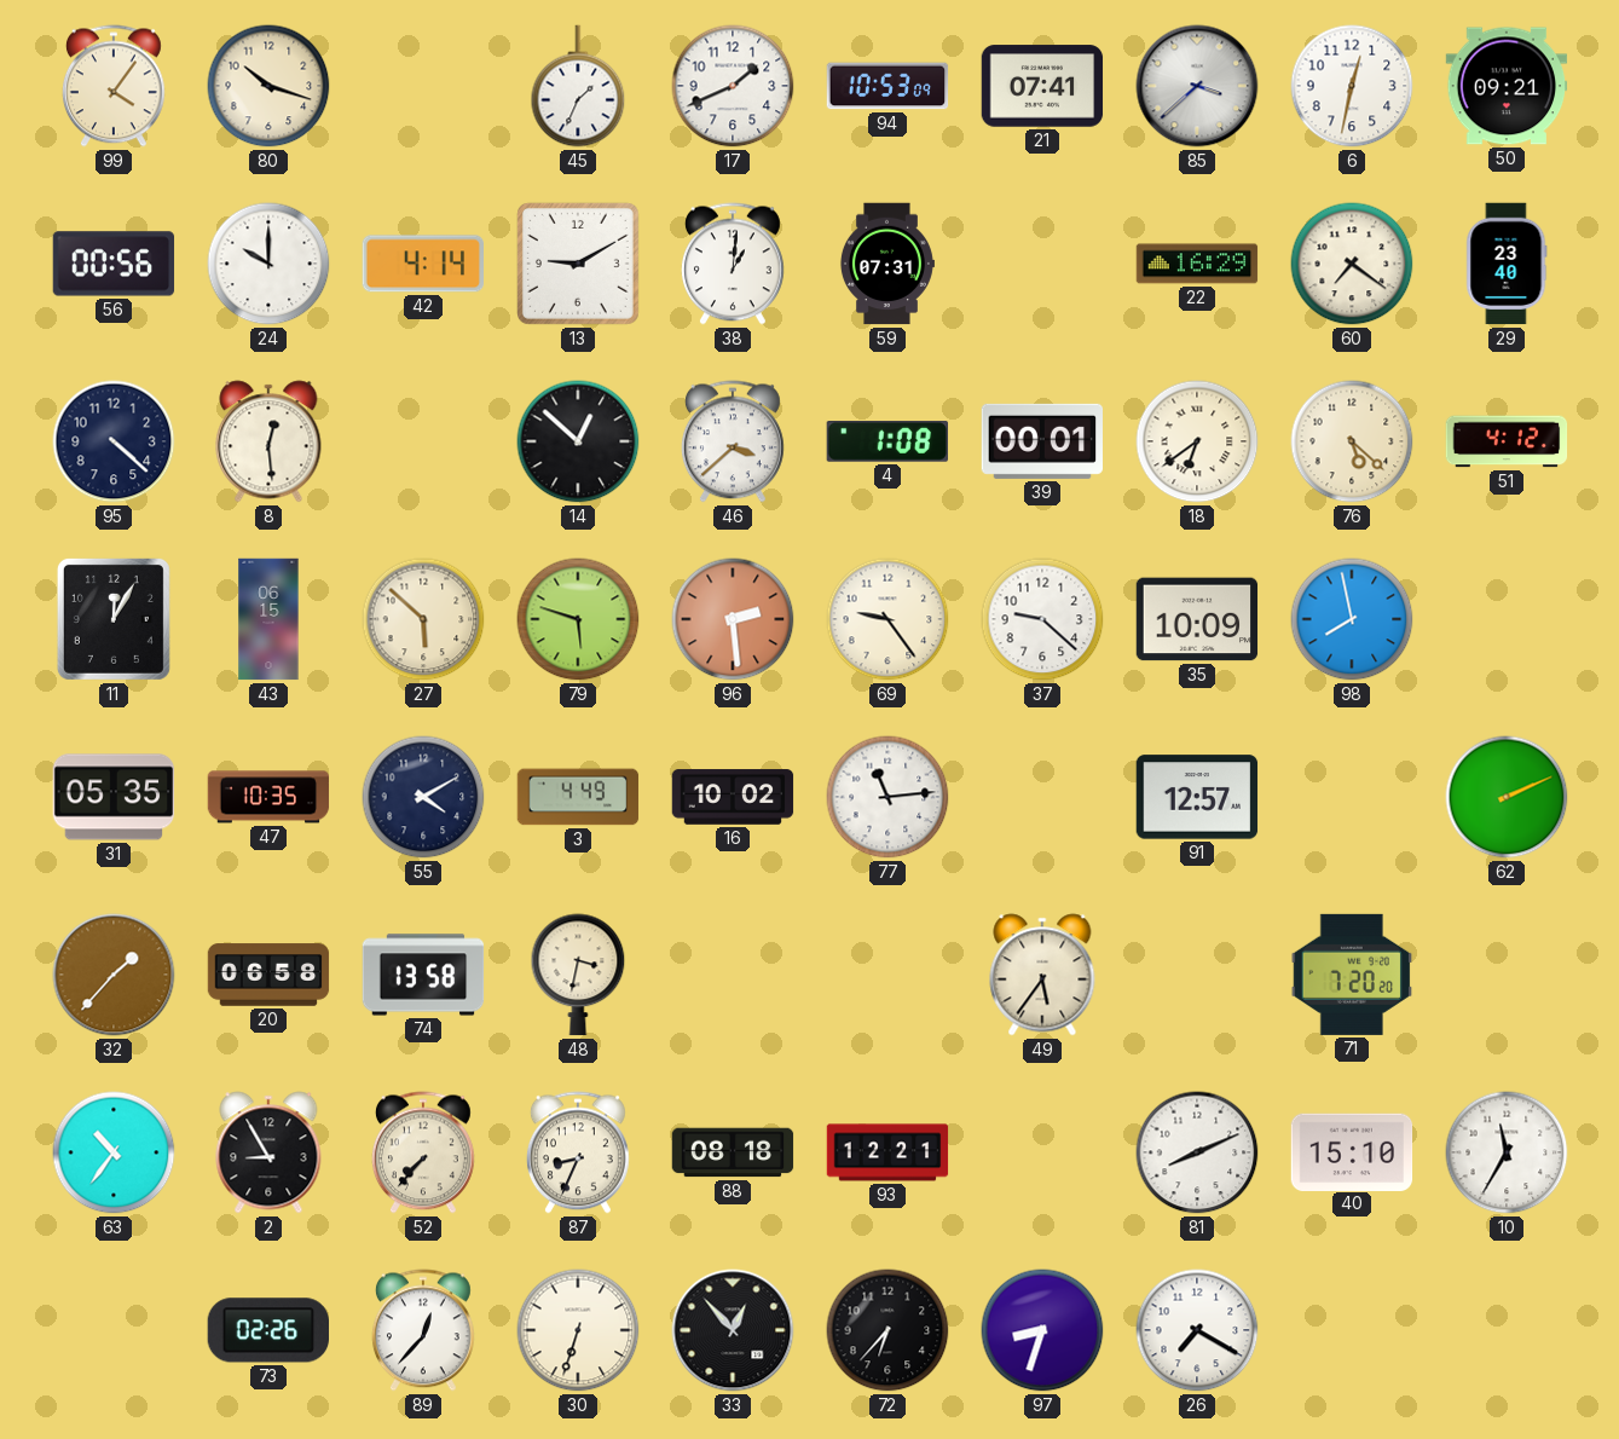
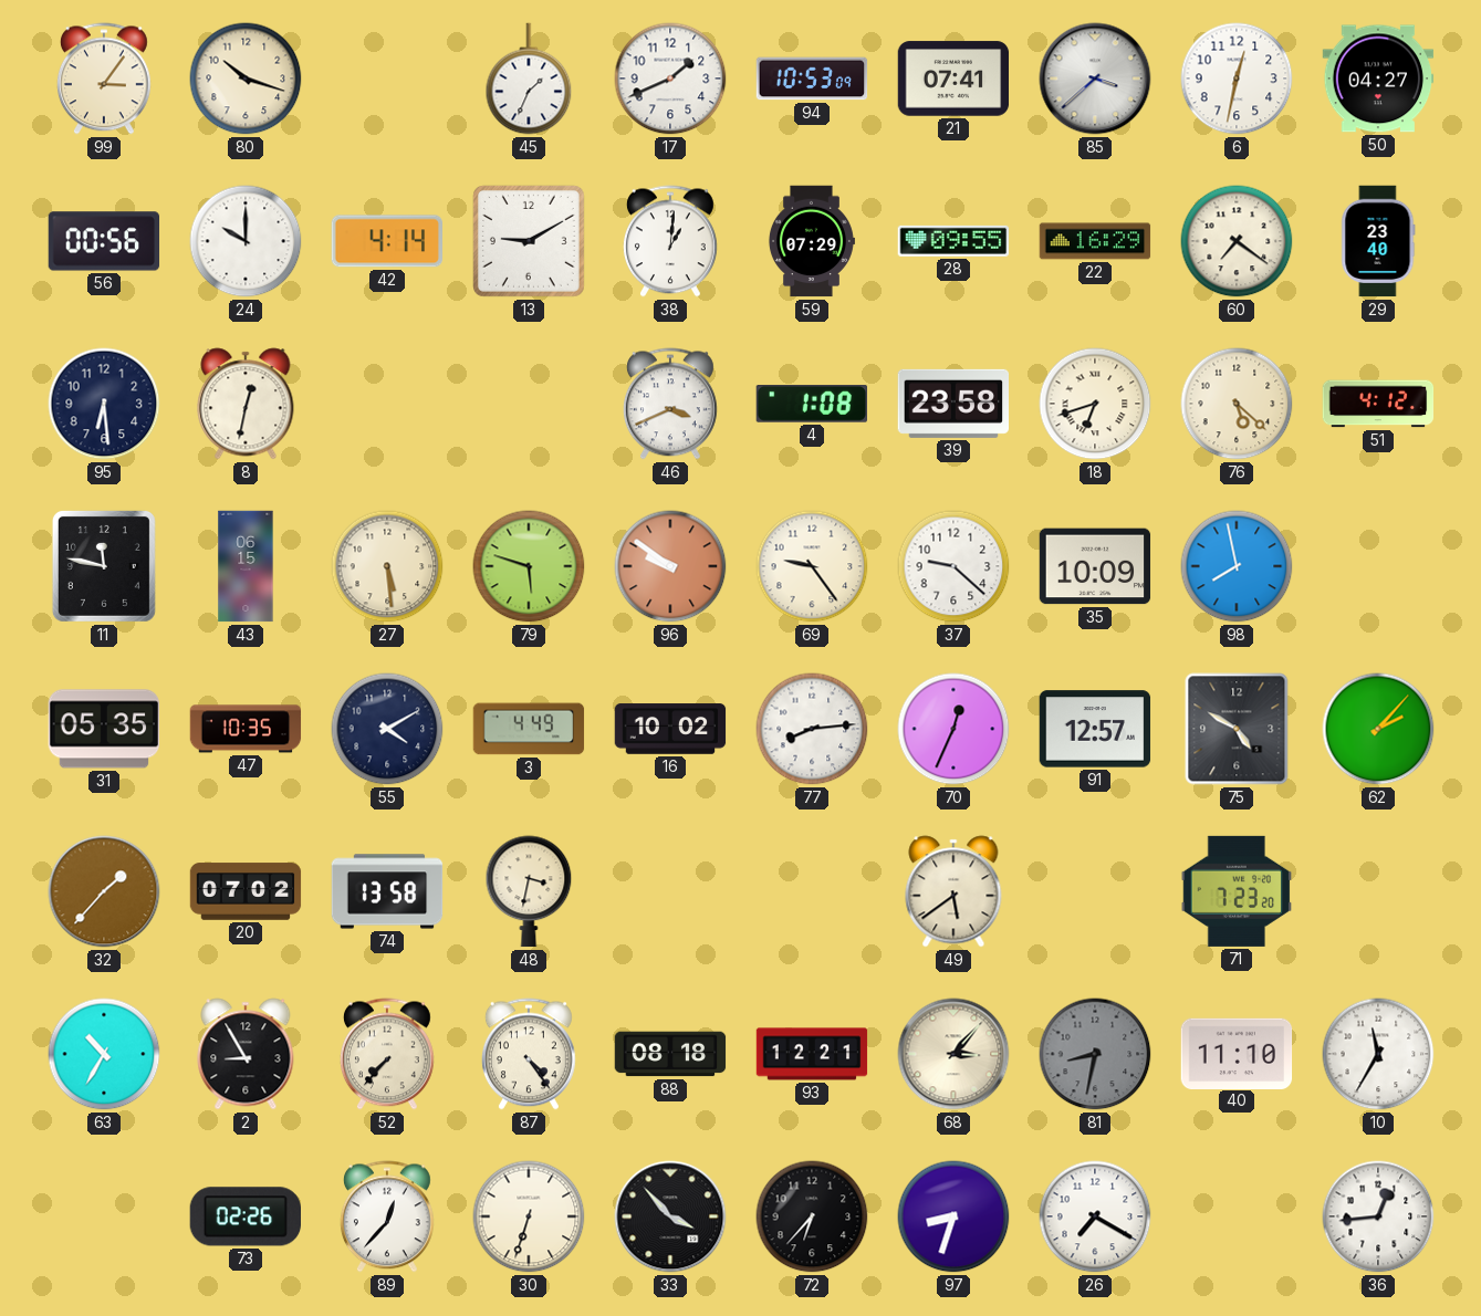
99: 4:06 -> 3:06
50: 09:21 -> 04:27
59: 07:31 -> 07:29
28: none -> 09:55
95: 4:22 -> 6:29
8: 12:29 -> 12:32
14: 12:52 -> none
46: 3:38 -> 3:41
39: 00:01 -> 23:58
18: 6:39 -> 6:42
11: 12:05 -> 11:47
27: 5:52 -> 5:29
96: 2:29 -> 9:51
77: 11:14 -> 8:14
70: none -> 12:34
75: none -> 4:50
62: 2:11 -> 2:07
20: 06:58 -> 07:02
49: 5:36 -> 5:39
71: 7:20 -> 7:23
63: 10:36 -> 10:35
87: 8:34 -> 4:24
68: none -> 3:07
81: 8:11 -> 8:32
81 dial: white -> grey
40: 15:10 -> 11:10
33: 12:53 -> 3:53
36: none -> 12:44
